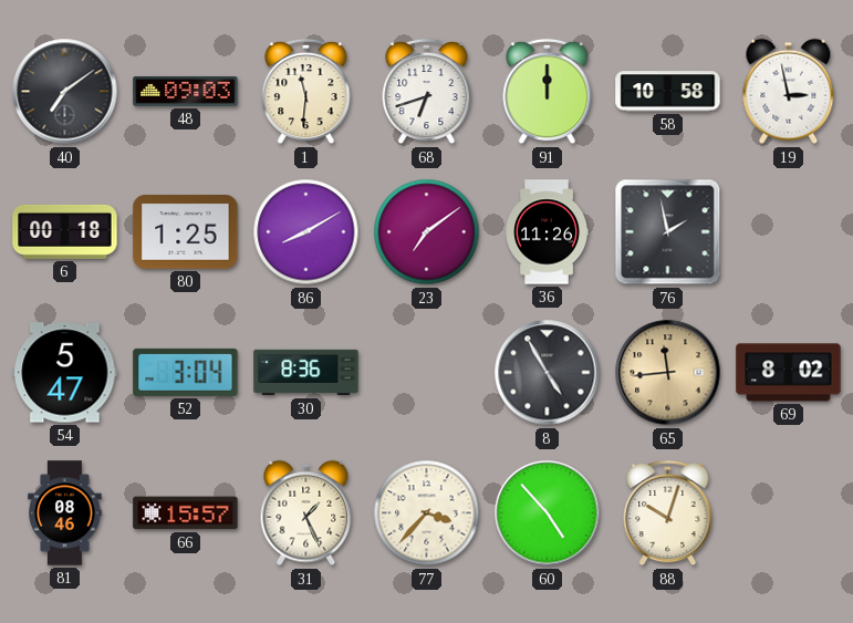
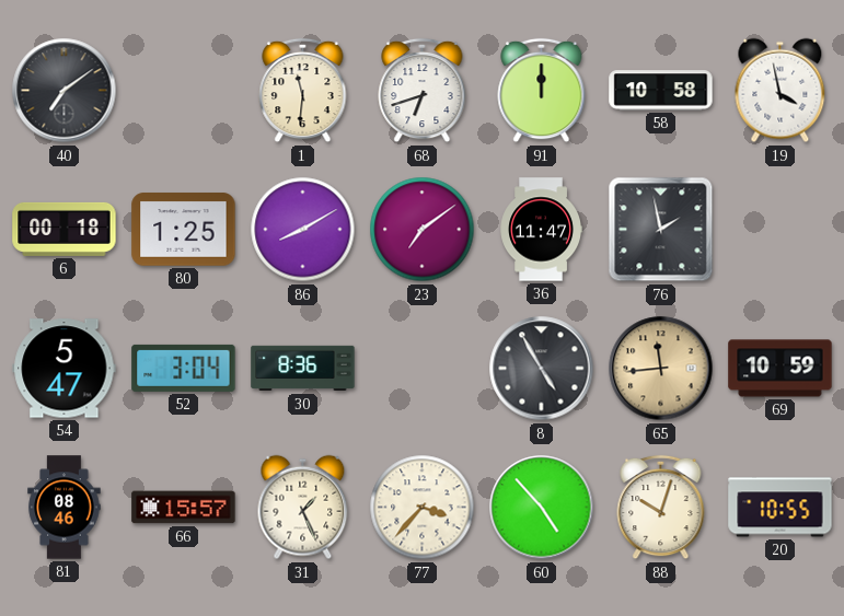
48: 09:03 -> none
19: 2:58 -> 3:58
36: 11:26 -> 11:47
69: 8:02 -> 10:59
20: none -> 10:55
